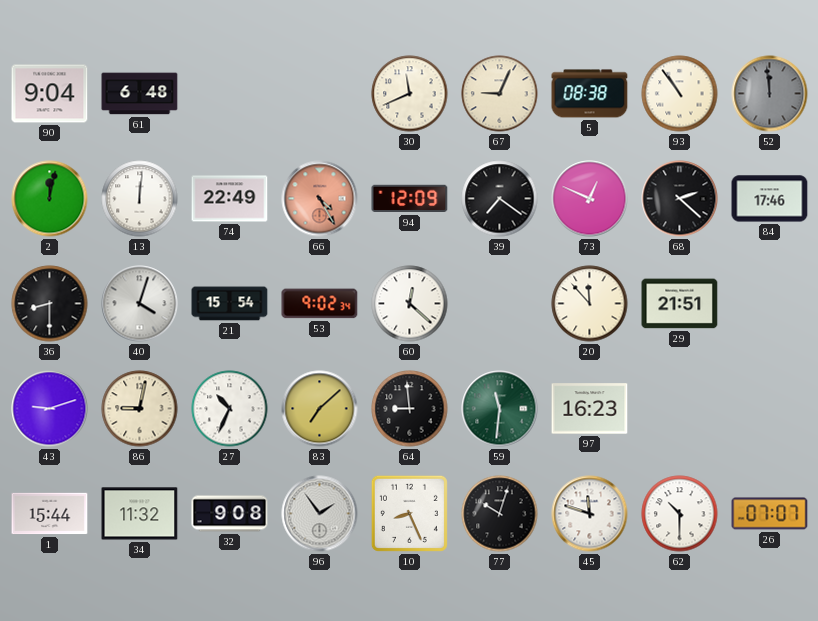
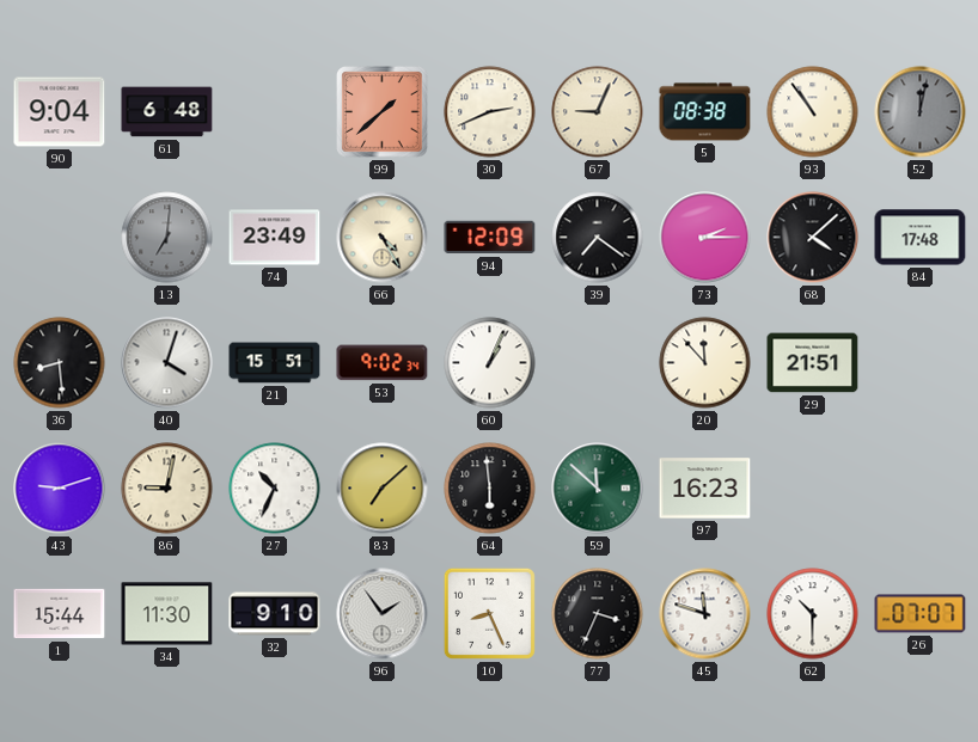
99: none -> 1:38
30: 11:41 -> 2:41
52: 11:59 -> 12:02
2: 12:02 -> none
13: 12:01 -> 7:01
13 dial: white -> grey
74: 22:49 -> 23:49
66 dial: salmon -> cream
73: 12:49 -> 2:15
68: 2:22 -> 4:08
84: 17:46 -> 17:48
36: 8:30 -> 8:29
21: 15:54 -> 15:51
60: 12:22 -> 1:04
64: 8:59 -> 5:59
59: 11:31 -> 11:52
34: 11:32 -> 11:30
32: 9:08 -> 9:10
77: 10:03 -> 3:34
